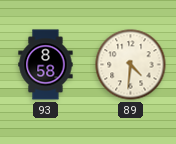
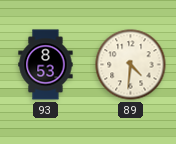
93: 8:58 -> 8:53
